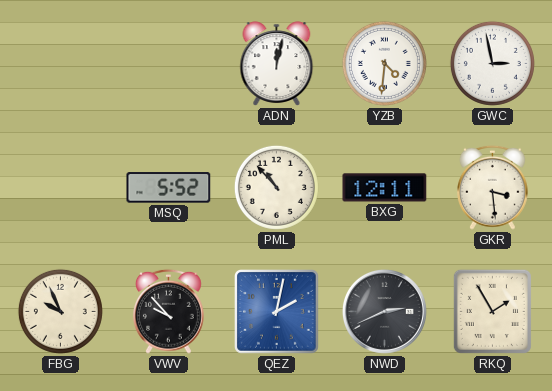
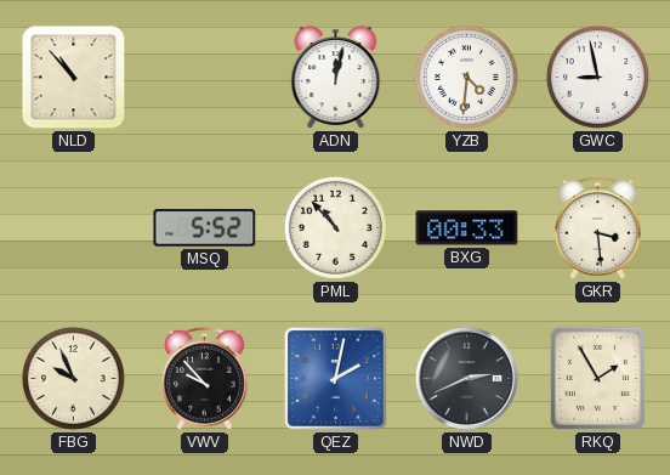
NLD: none -> 10:53
GWC: 2:58 -> 8:58
BXG: 12:11 -> 00:33
